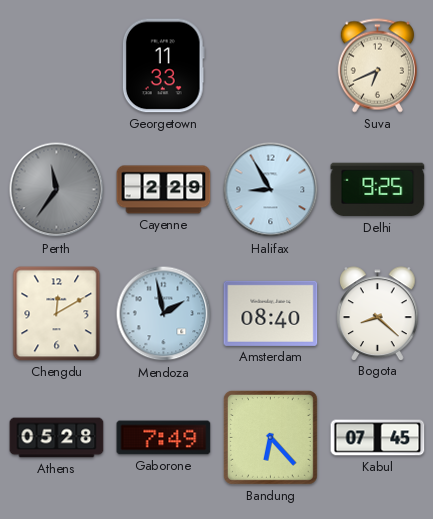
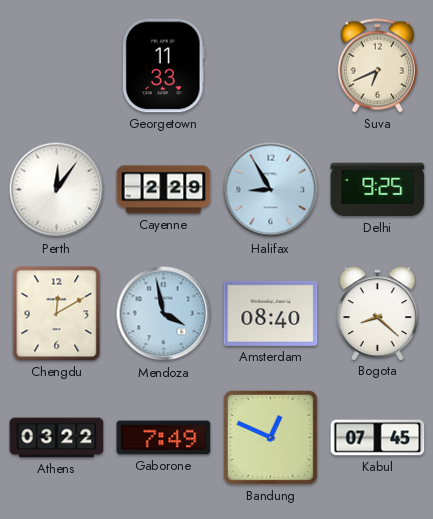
Perth: 11:36 -> 12:06
Perth dial: grey -> white
Mendoza: 1:58 -> 3:58
Athens: 05:28 -> 03:22
Bandung: 6:23 -> 12:49
